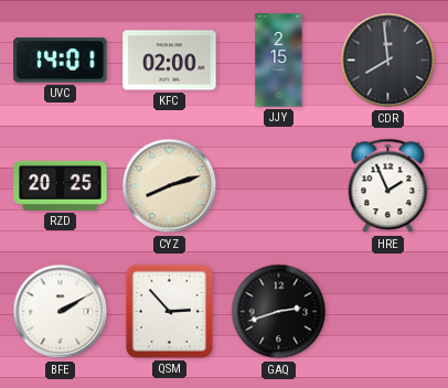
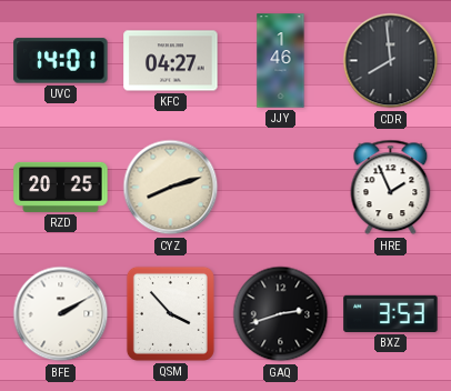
KFC: 02:00 -> 04:27
JJY: 2:15 -> 1:46
QSM: 2:53 -> 3:53
BXZ: none -> 3:53
